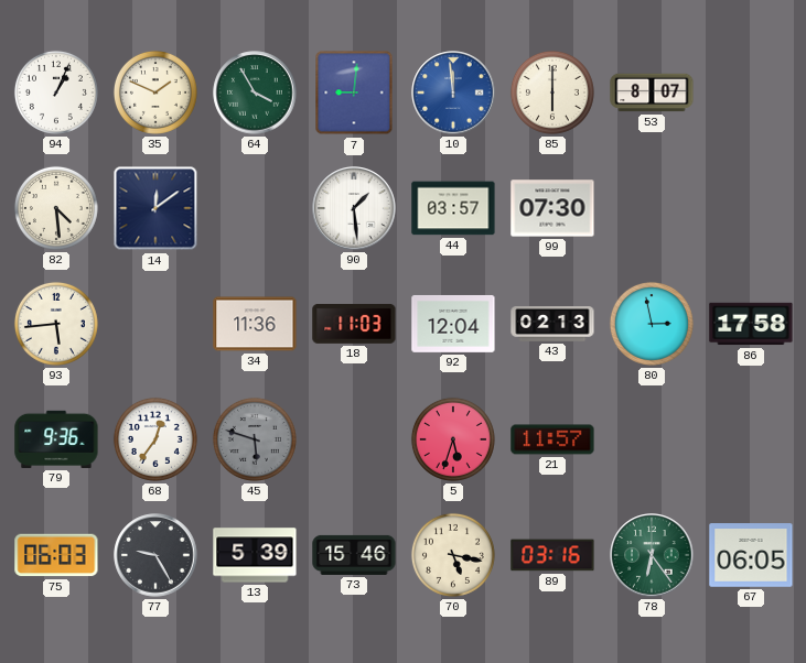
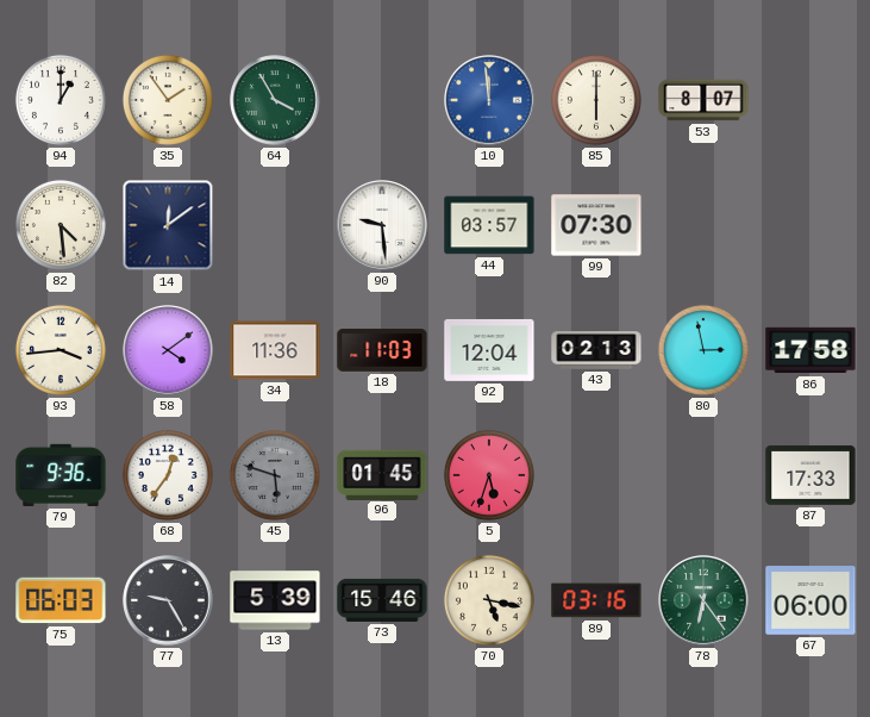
94: 1:04 -> 1:00
35: 1:49 -> 1:54
7: 9:01 -> none
90: 1:29 -> 9:29
93: 5:44 -> 3:44
58: none -> 4:09
96: none -> 01:45
21: 11:57 -> none
87: none -> 17:33
67: 06:05 -> 06:00
